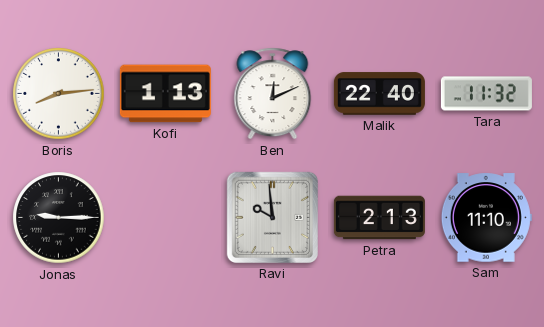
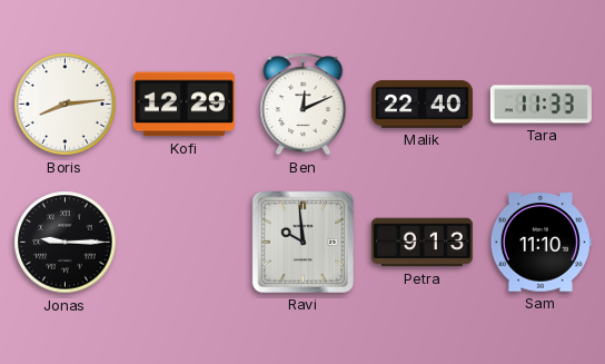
Kofi: 1:13 -> 12:29
Tara: 11:32 -> 11:33
Petra: 2:13 -> 9:13
